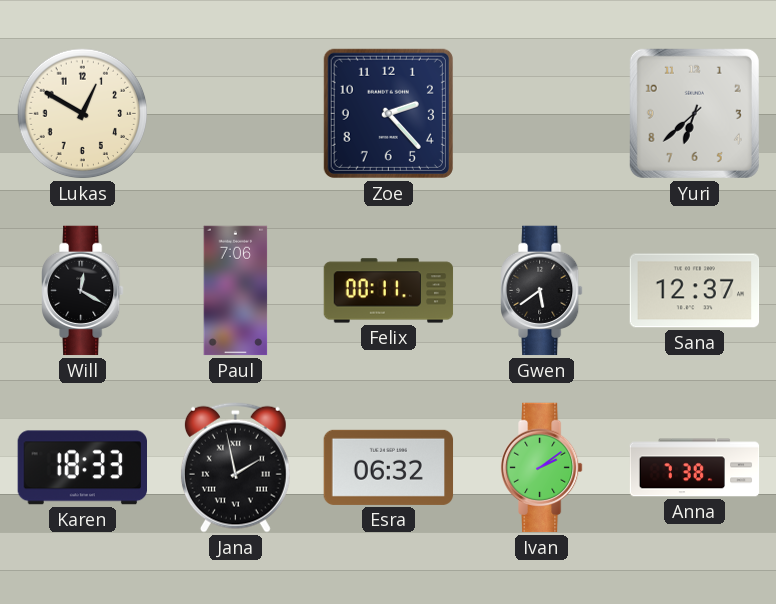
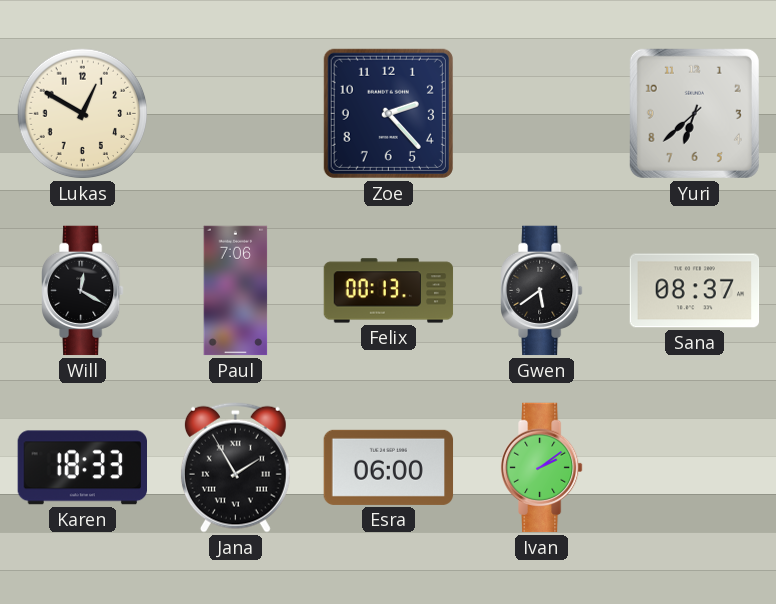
Felix: 00:11 -> 00:13
Sana: 12:37 -> 08:37
Jana: 1:58 -> 1:55
Esra: 06:32 -> 06:00
Anna: 7:38 -> none
